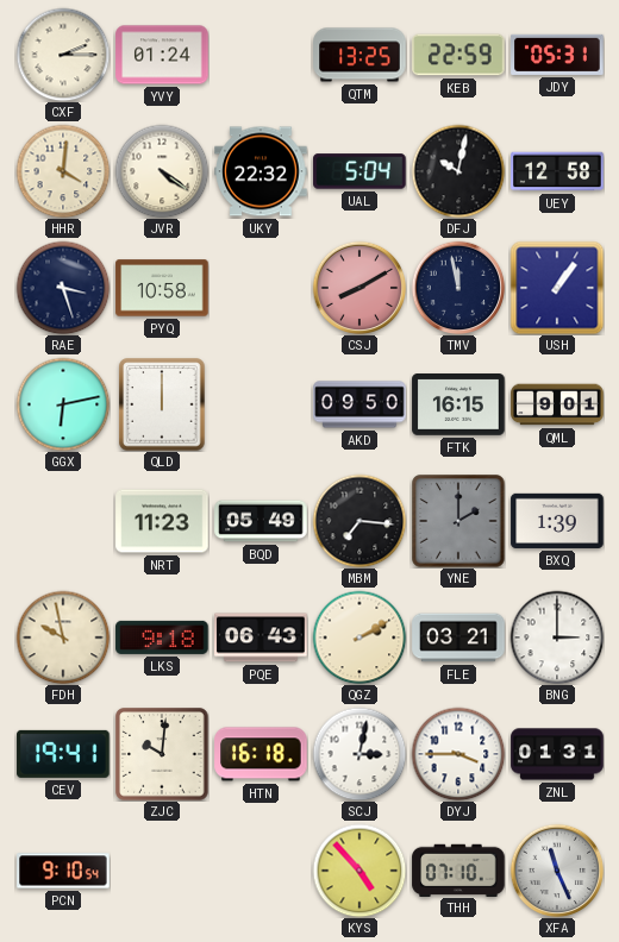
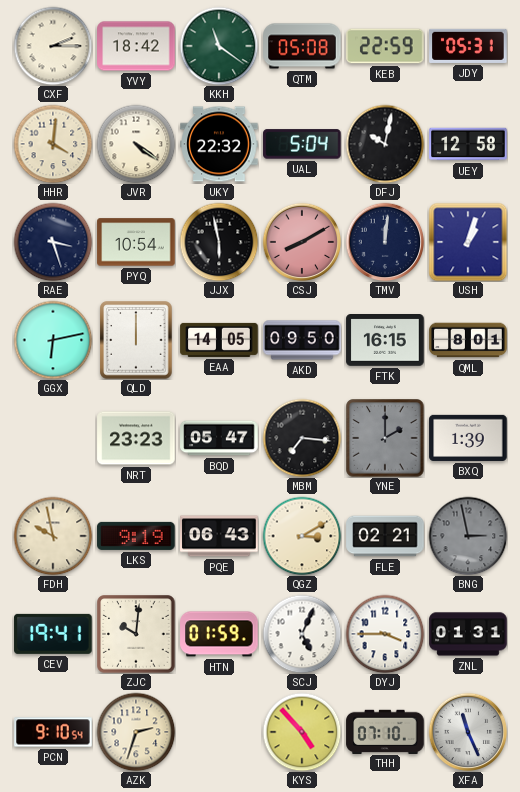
YVY: 01:24 -> 18:42
KKH: none -> 11:21
QTM: 13:25 -> 05:08
PYQ: 10:58 -> 10:54
JJX: none -> 5:58
TMV: 11:58 -> 12:01
USH: 1:06 -> 1:03
EAA: none -> 14:05
QML: 9:01 -> 8:01
NRT: 11:23 -> 23:23
BQD: 05:49 -> 05:47
LKS: 9:18 -> 9:19
QGZ: 2:10 -> 3:10
FLE: 03:21 -> 02:21
BNG: 3:00 -> 2:58
BNG dial: white -> grey
HTN: 16:18 -> 01:59
SCJ: 3:02 -> 5:04
AZK: none -> 2:33
